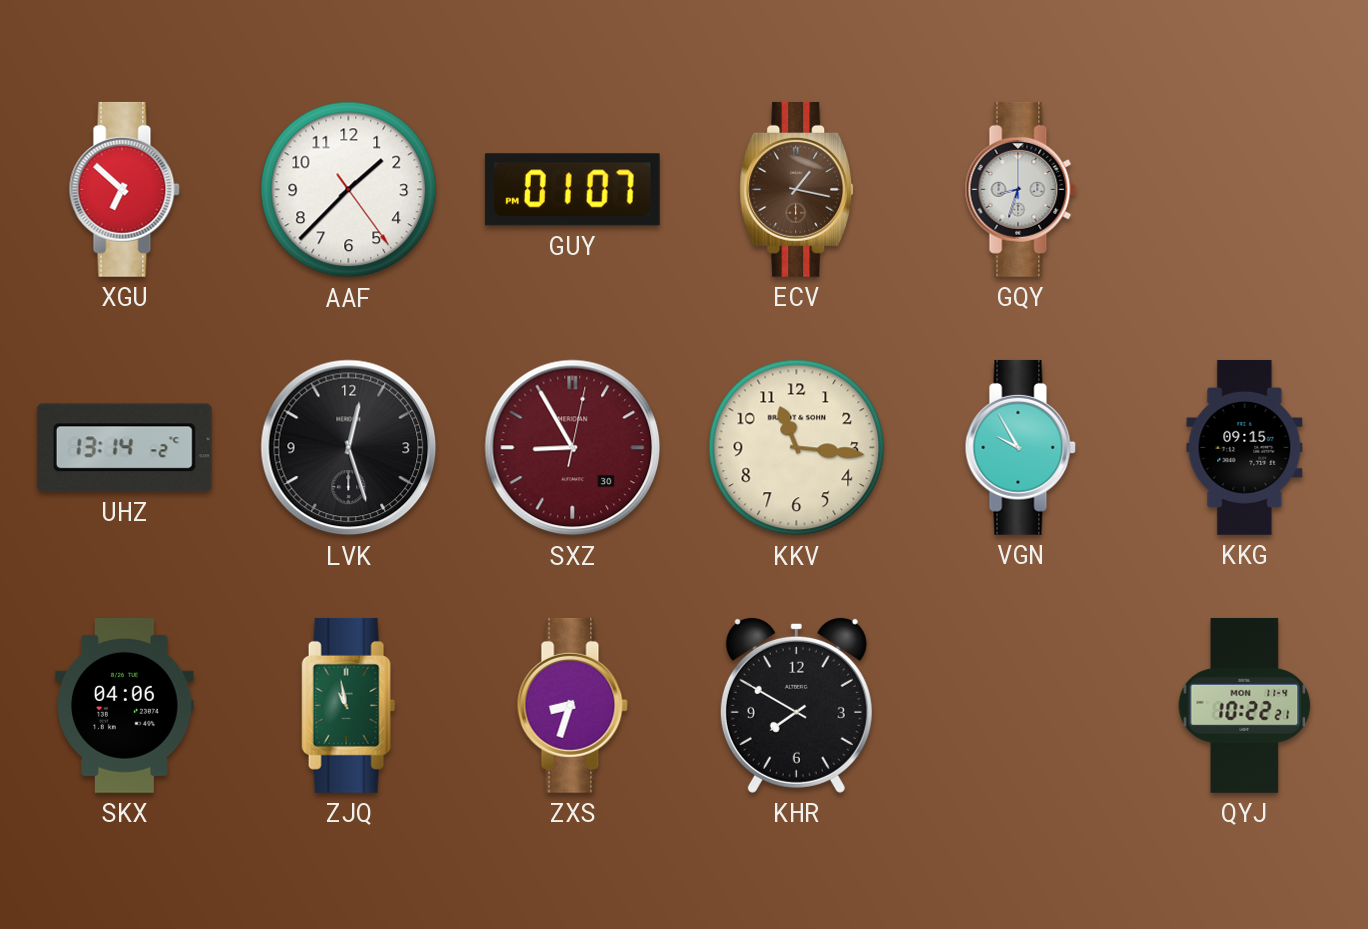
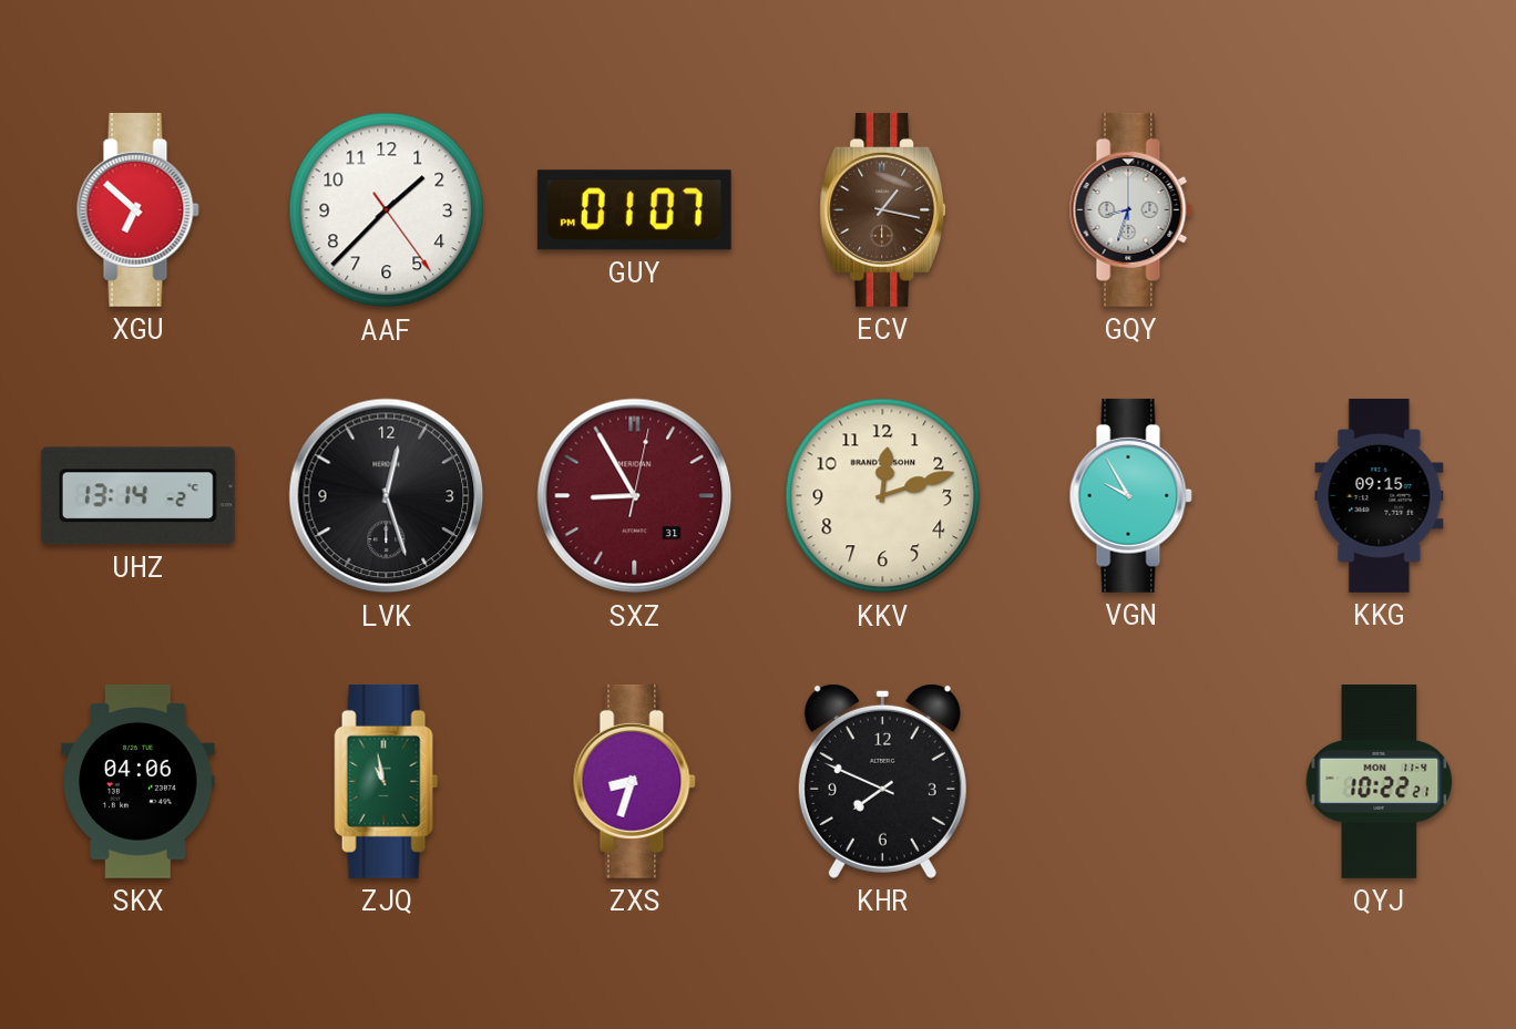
SXZ date: 30 -> 31
KKV: 11:16 -> 12:12
KHR: 7:50 -> 7:49
